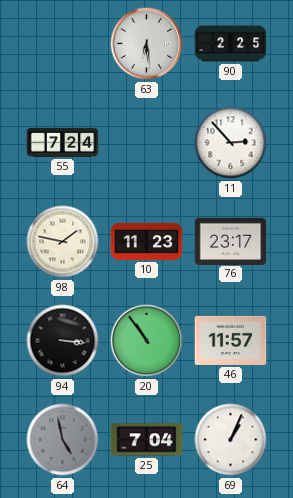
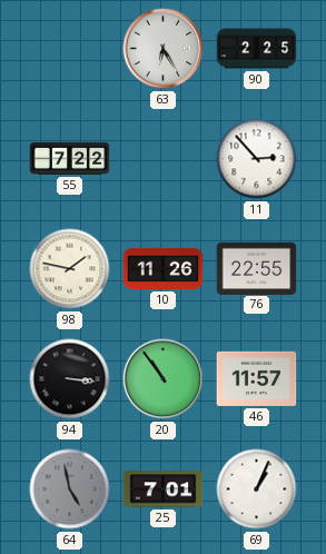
63: 6:29 -> 6:25
55: 7:24 -> 7:22
10: 11:23 -> 11:26
76: 23:17 -> 22:55
25: 7:04 -> 7:01
